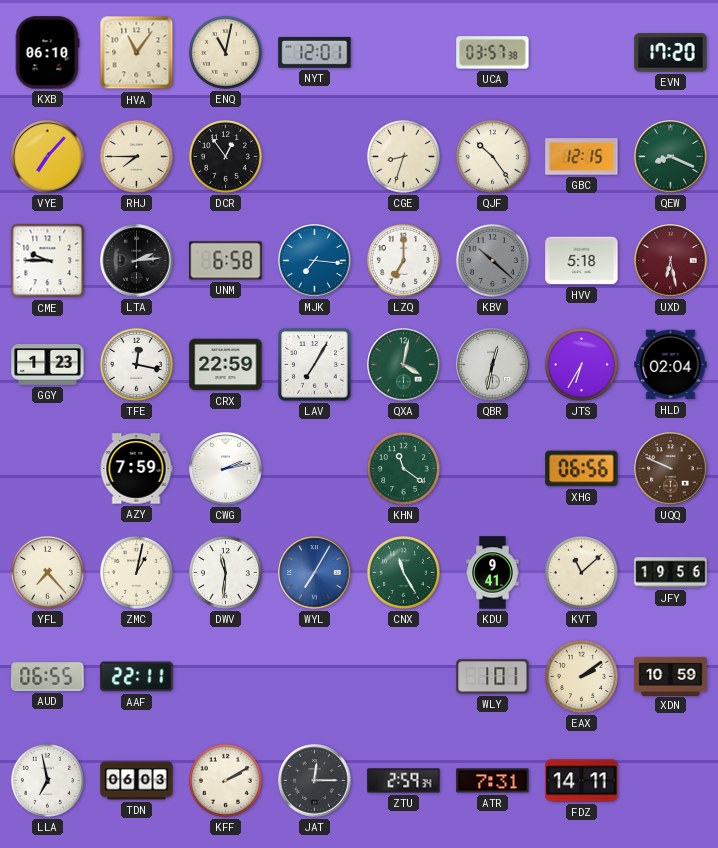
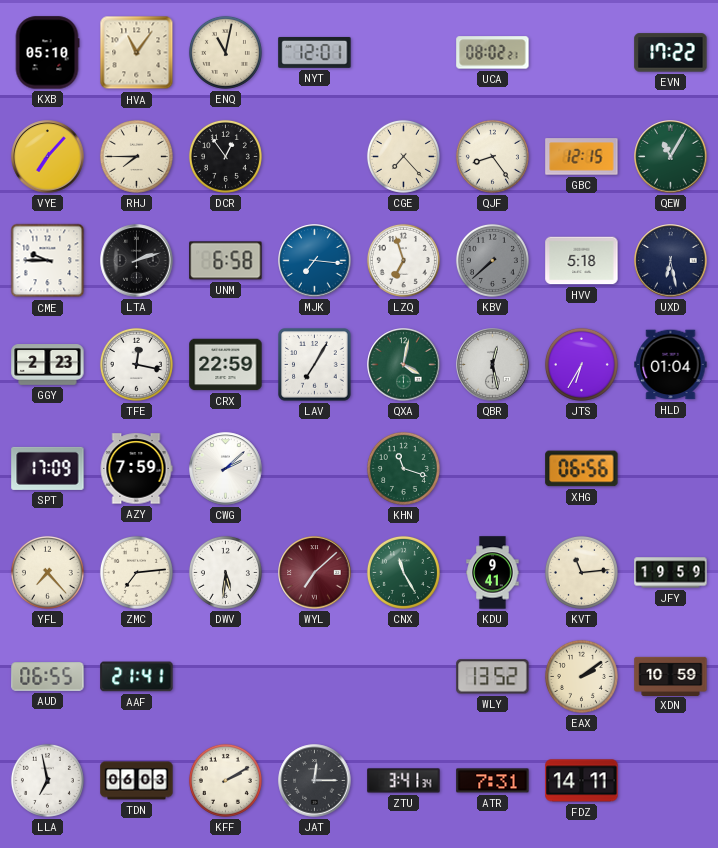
KXB: 06:10 -> 05:10
UCA: 03:57 -> 08:02
EVN: 17:20 -> 17:22
CGE: 8:33 -> 7:23
QJF: 10:24 -> 8:24
QEW: 8:19 -> 11:05
LTA: 2:14 -> 2:12
LZQ: 7:00 -> 6:57
KBV: 10:22 -> 7:38
UXD dial: burgundy -> navy
GGY: 1:23 -> 2:23
QBR: 12:32 -> 12:28
HLD: 02:04 -> 01:04
SPT: none -> 17:09
CWG: 2:13 -> 2:08
KHN: 11:21 -> 11:18
UQQ: 9:49 -> none
ZMC: 1:02 -> 7:14
DWV: 11:31 -> 5:31
WYL: 7:05 -> 7:08
WYL dial: blue -> burgundy
KVT: 11:08 -> 11:14
JFY: 19:56 -> 19:59
AAF: 22:11 -> 21:41
WLY: 1:01 -> 13:52
ZTU: 2:59 -> 3:41
